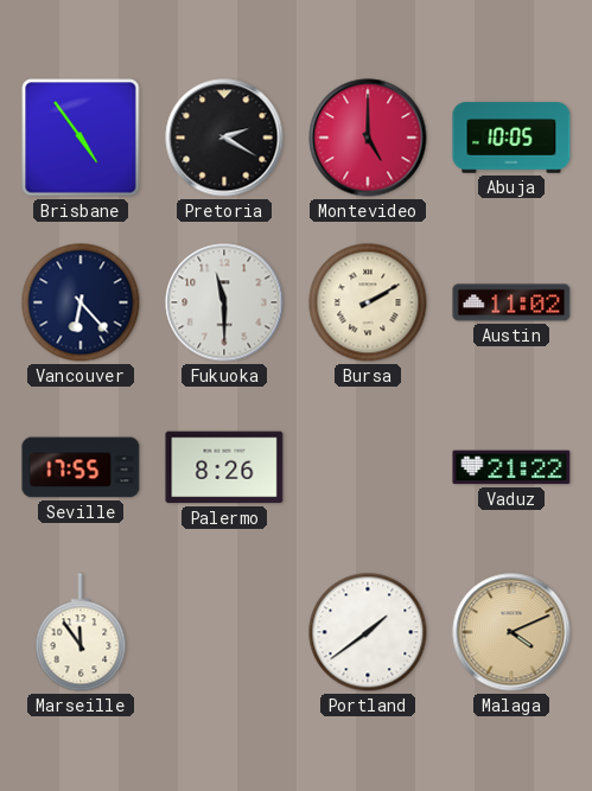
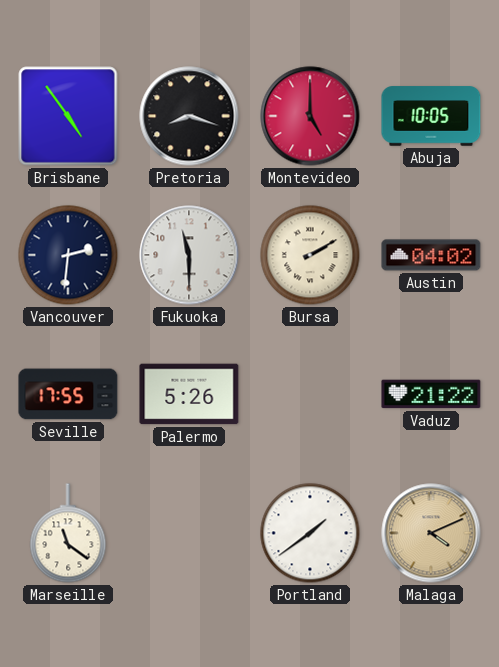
Pretoria: 2:20 -> 8:18
Vancouver: 6:23 -> 2:31
Austin: 11:02 -> 04:02
Palermo: 8:26 -> 5:26
Marseille: 11:54 -> 11:21
